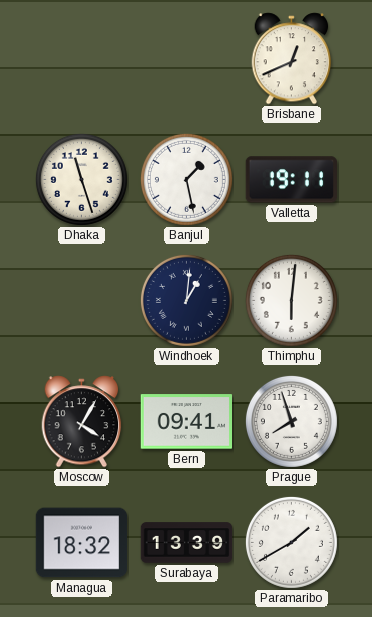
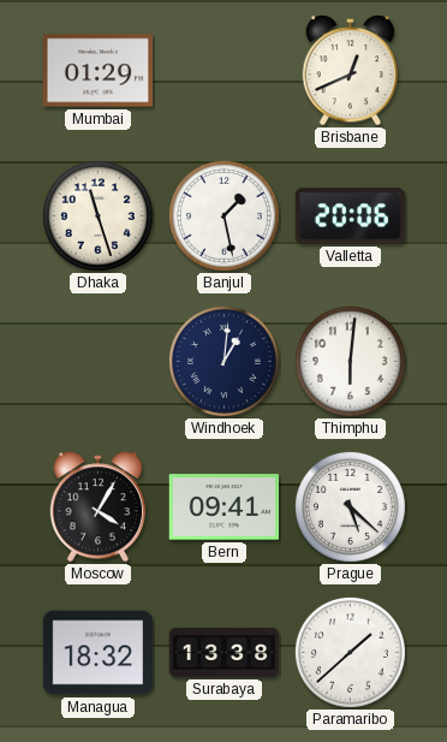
Mumbai: none -> 01:29
Valletta: 19:11 -> 20:06
Prague: 7:57 -> 5:22
Surabaya: 13:39 -> 13:38
Paramaribo: 1:40 -> 1:38
